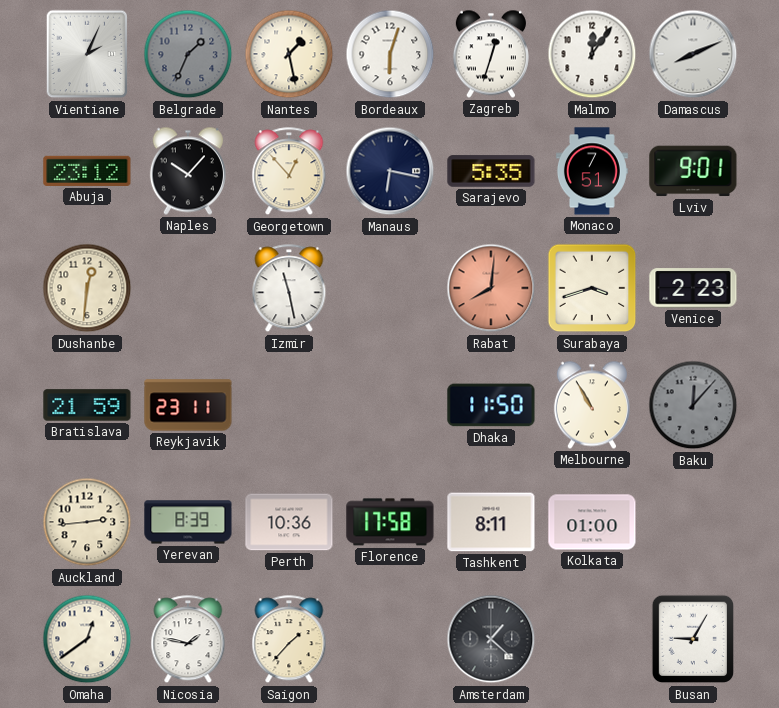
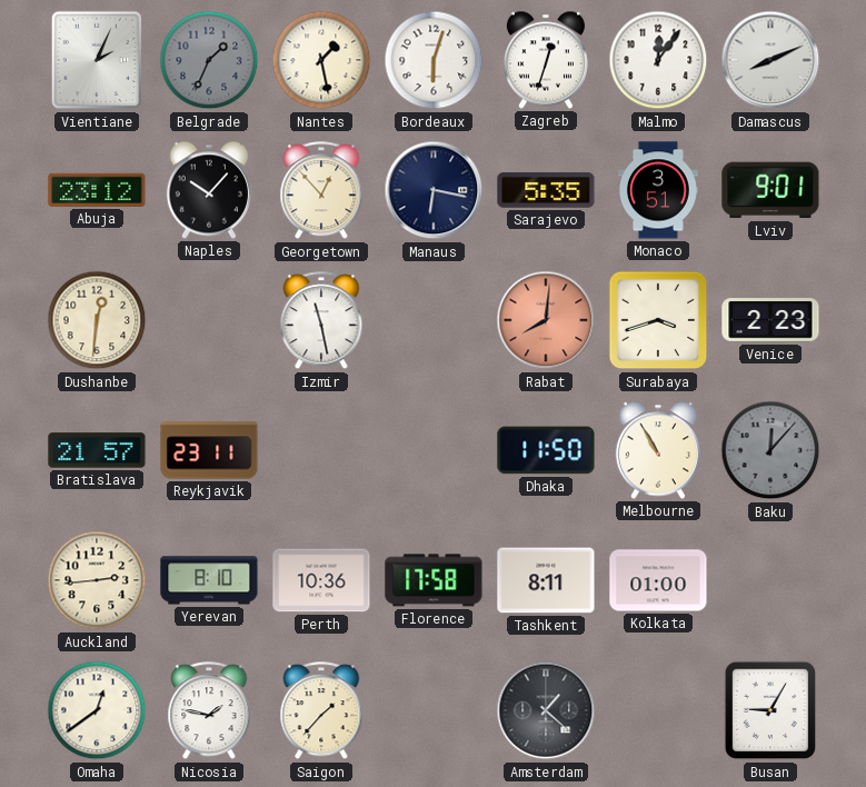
Monaco: 7:51 -> 3:51
Bratislava: 21:59 -> 21:57
Yerevan: 8:39 -> 8:10
